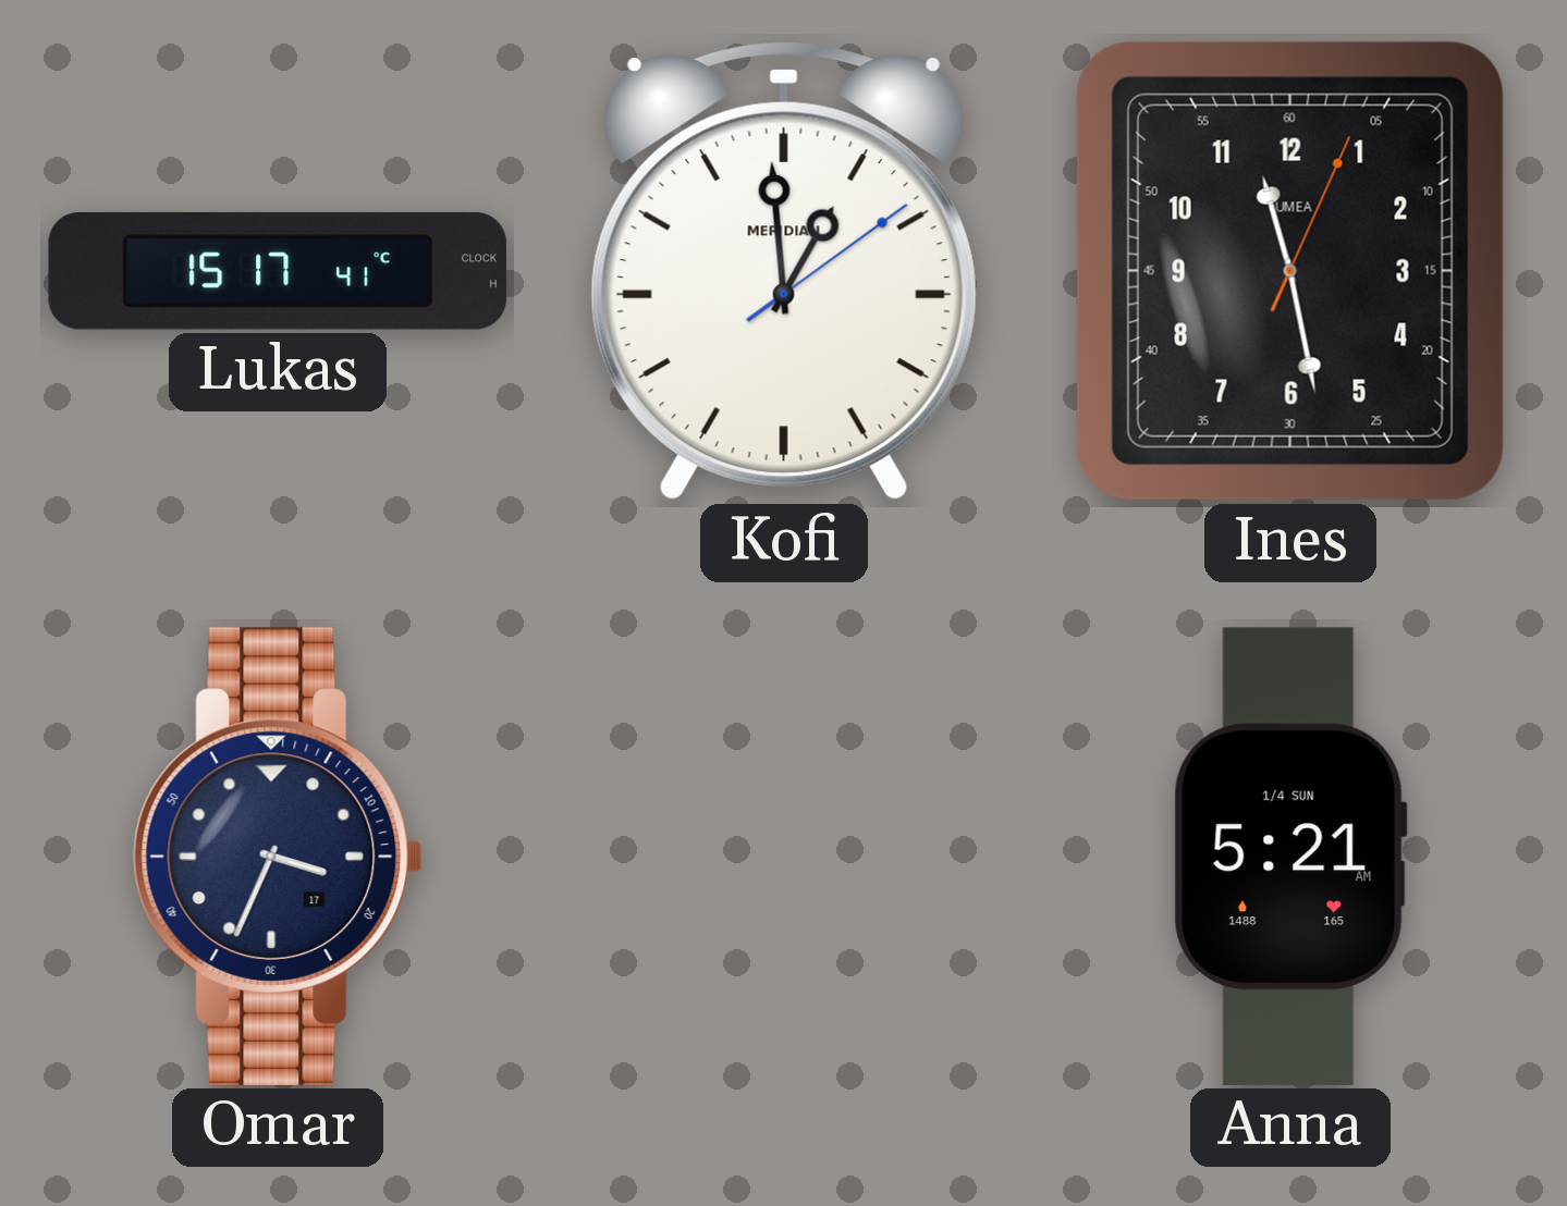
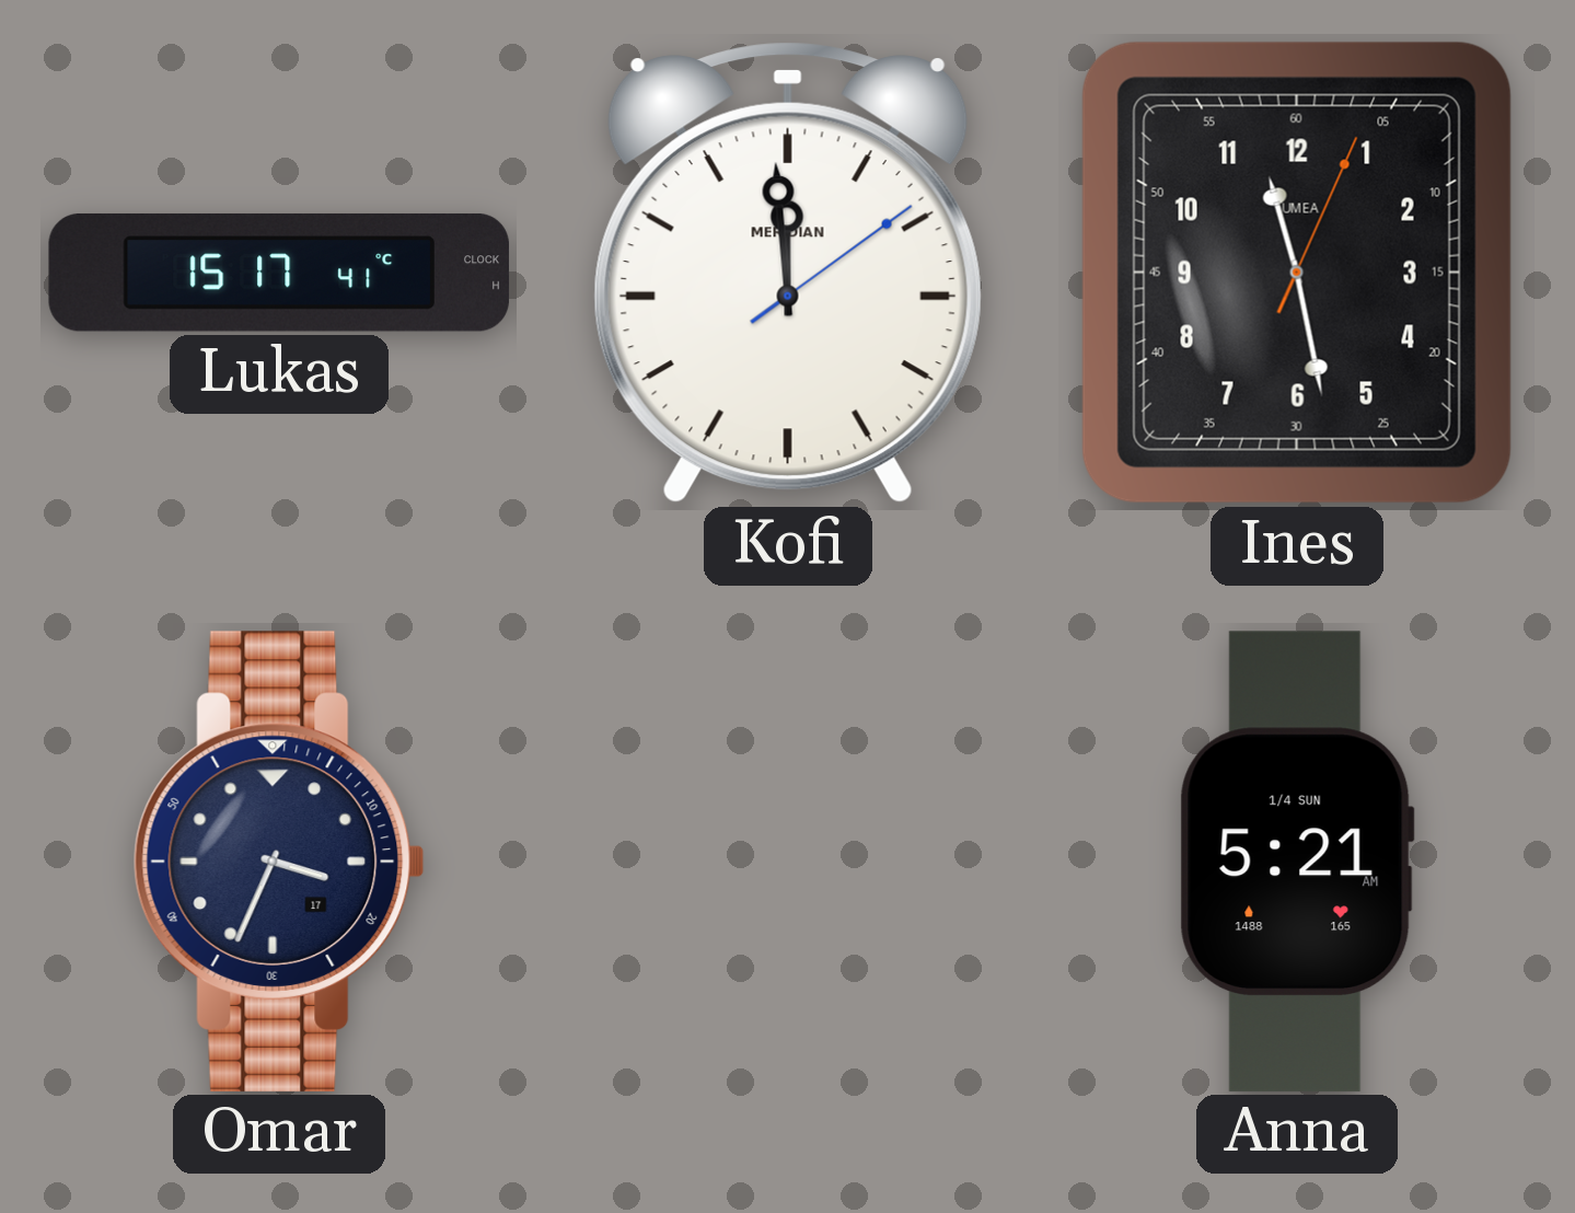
Kofi: 12:59 -> 11:59
